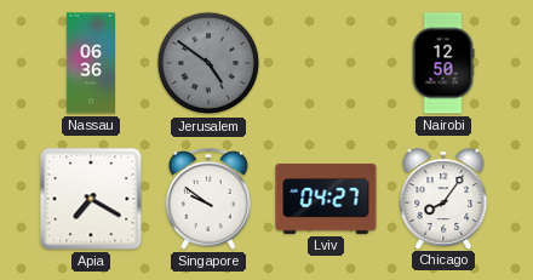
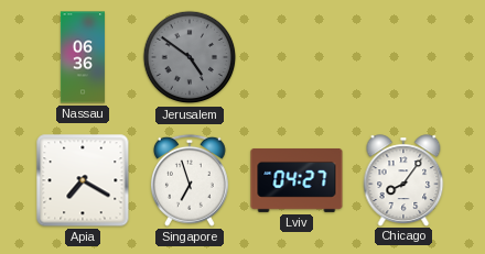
Nairobi: 12:50 -> none
Singapore: 9:51 -> 6:57
